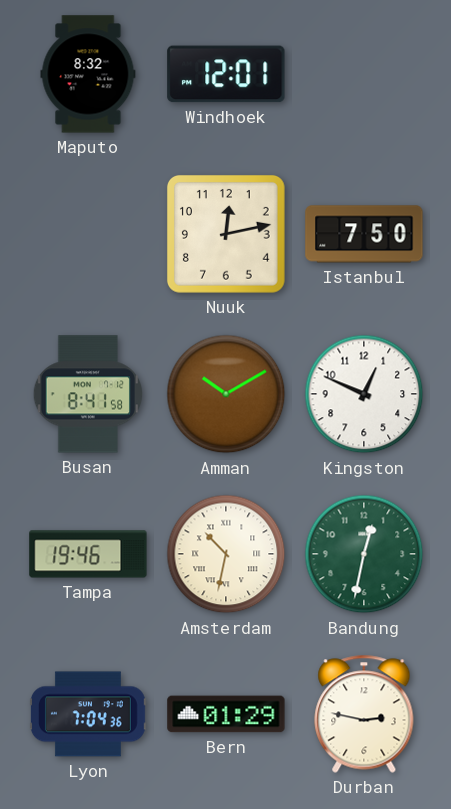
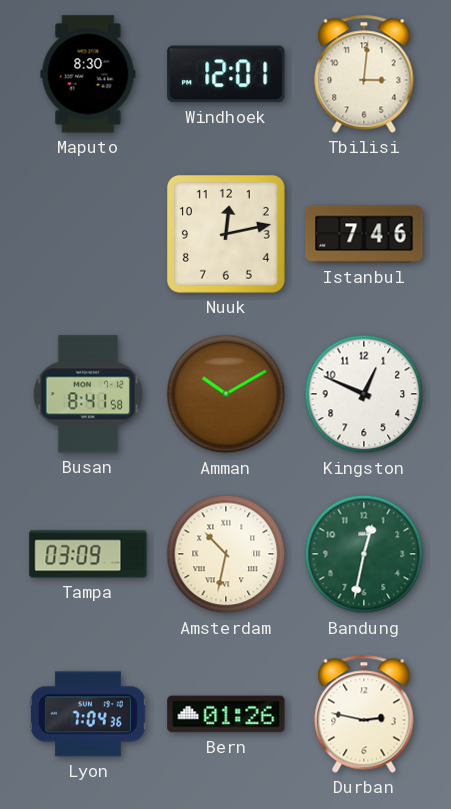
Maputo: 8:32 -> 8:30
Tbilisi: none -> 3:01
Istanbul: 7:50 -> 7:46
Tampa: 19:46 -> 03:09
Bern: 01:29 -> 01:26
